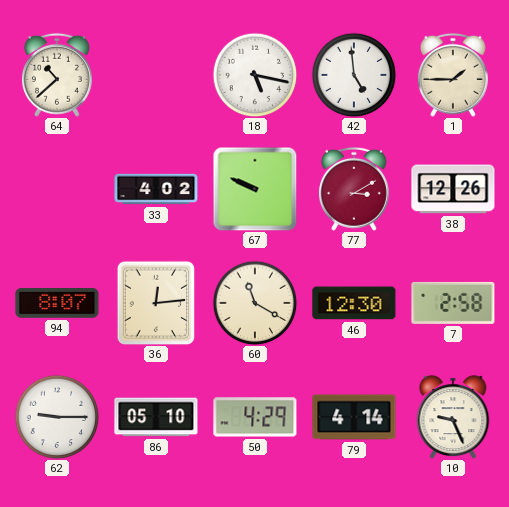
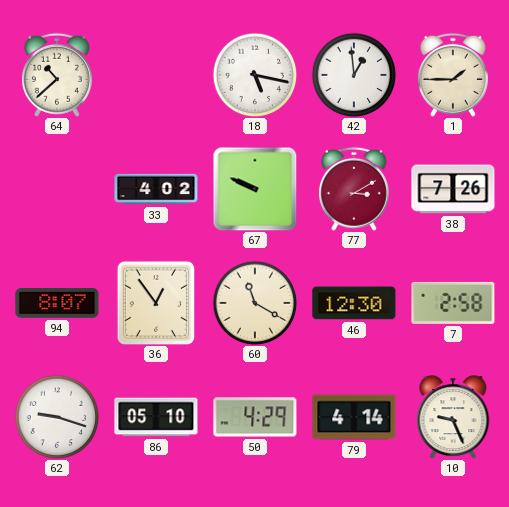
42: 4:59 -> 12:59
38: 12:26 -> 7:26
36: 12:14 -> 12:54
62: 9:15 -> 9:18
